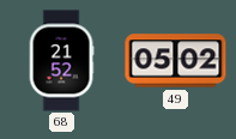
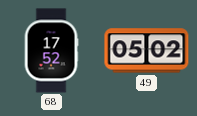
68: 21:52 -> 17:52
